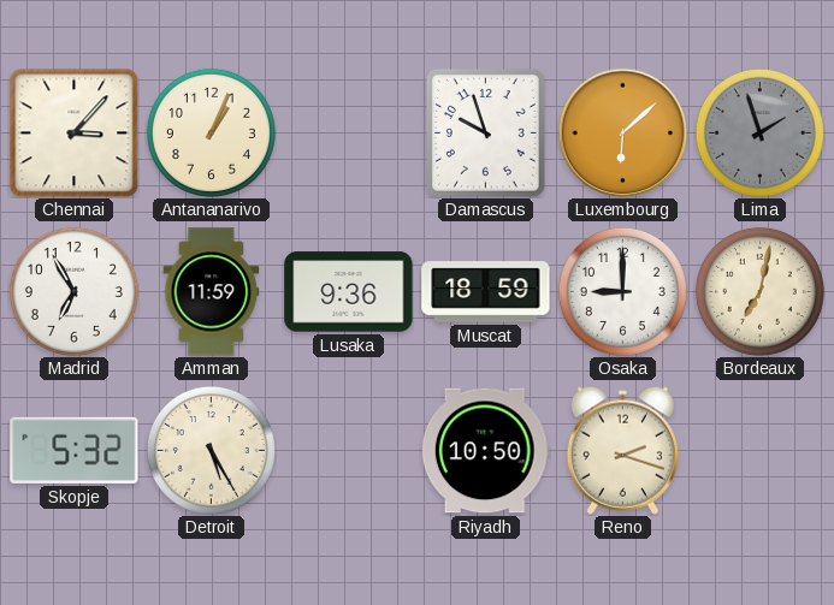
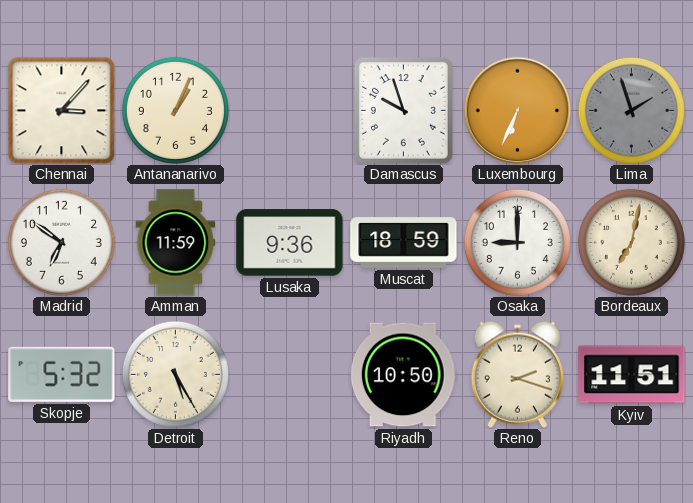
Luxembourg: 6:08 -> 6:34
Madrid: 6:55 -> 6:51
Kyiv: none -> 11:51
